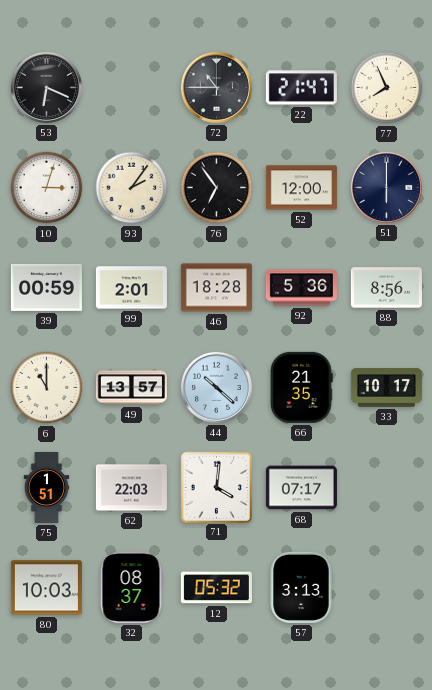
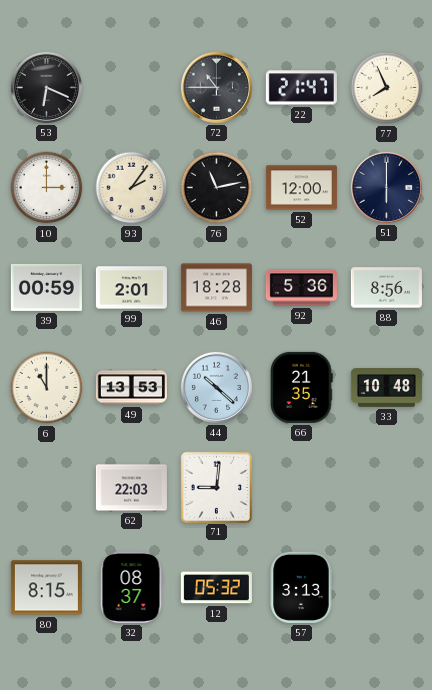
10: 3:03 -> 3:00
76: 6:54 -> 11:13
49: 13:57 -> 13:53
33: 10:17 -> 10:48
75: 1:51 -> none
71: 4:01 -> 9:01
68: 07:17 -> none
80: 10:03 -> 8:15
